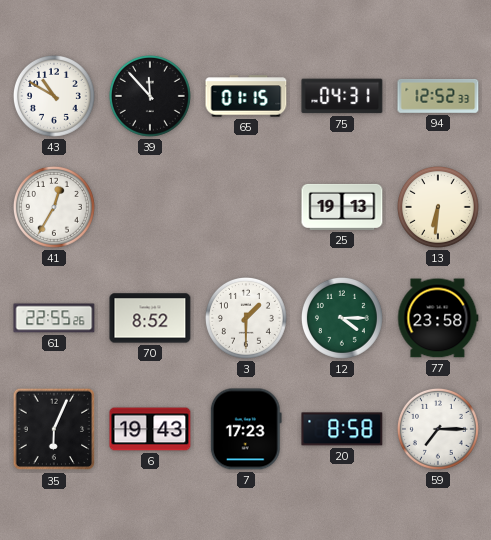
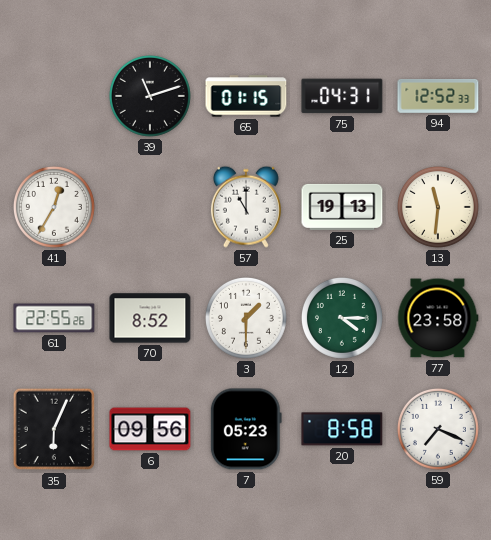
43: 10:50 -> none
39: 11:53 -> 11:12
57: none -> 11:00
13: 6:31 -> 11:31
6: 19:43 -> 09:56
7: 17:23 -> 05:23
59: 7:15 -> 7:19
